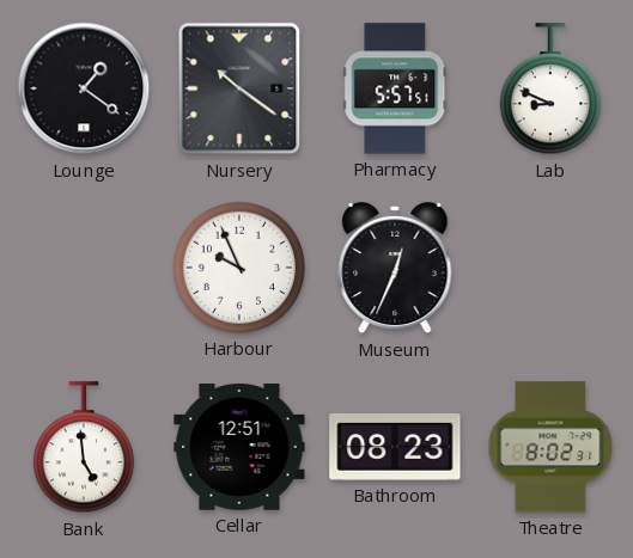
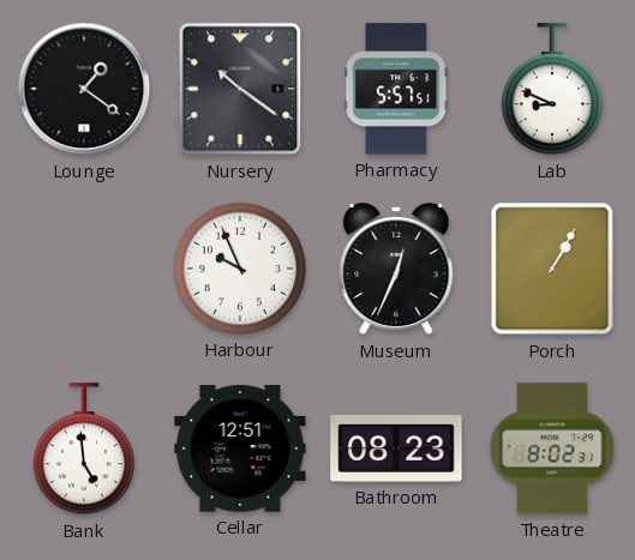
Porch: none -> 1:05
